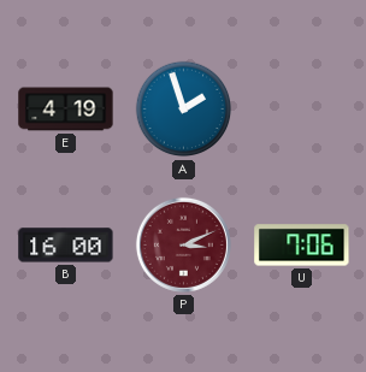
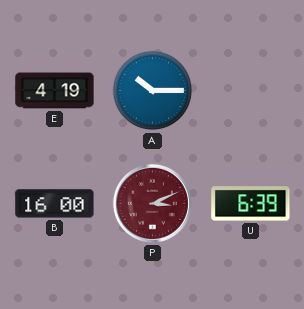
A: 1:57 -> 10:15
U: 7:06 -> 6:39
